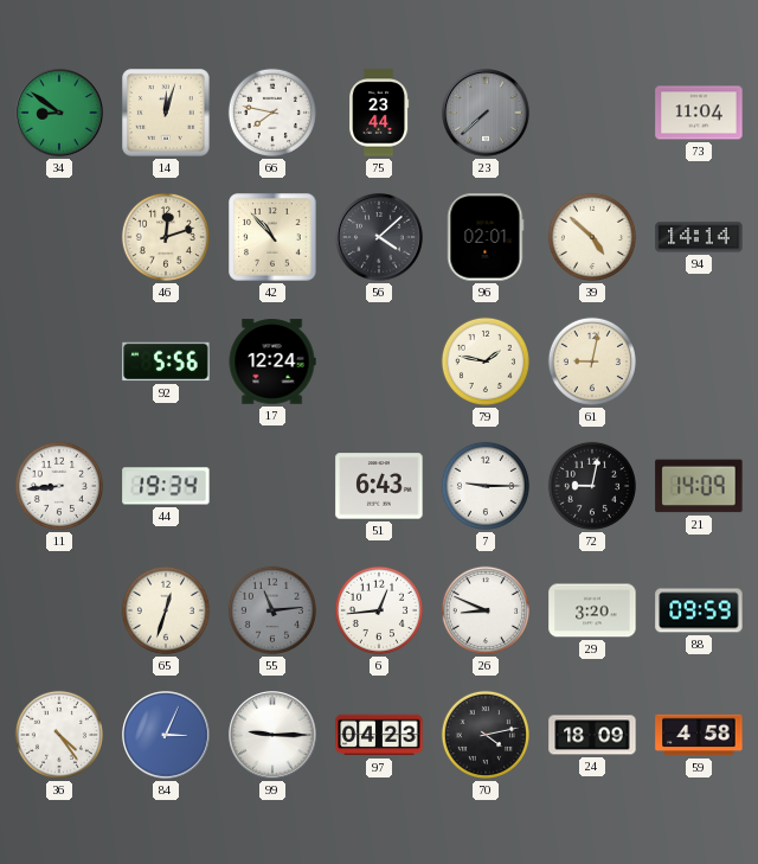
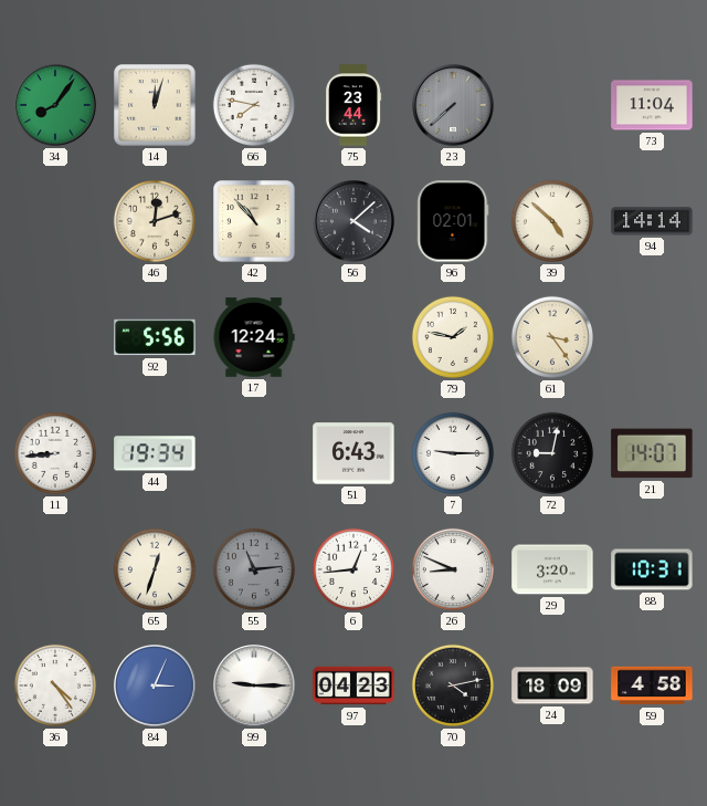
34: 8:51 -> 8:06
61: 9:02 -> 3:24
21: 14:09 -> 14:07
88: 09:59 -> 10:31
